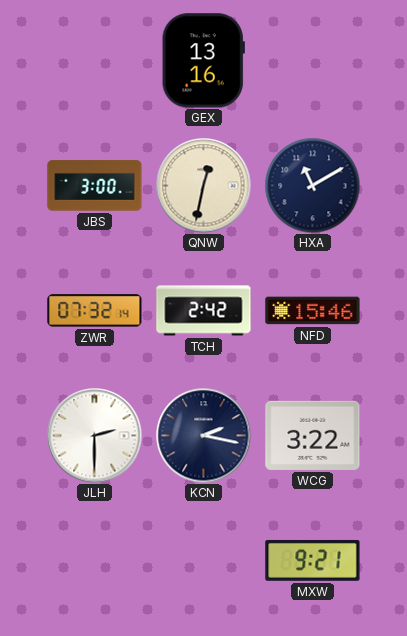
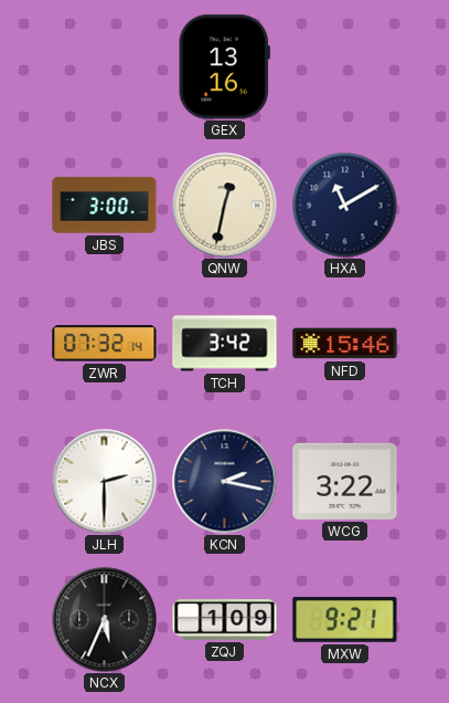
TCH: 2:42 -> 3:42
NCX: none -> 5:34
ZQJ: none -> 1:09
